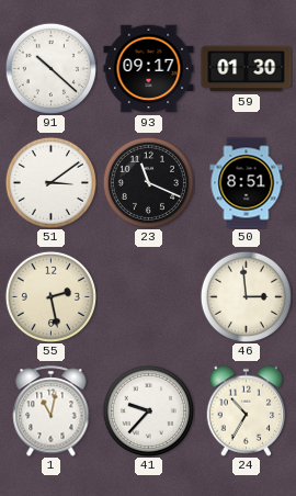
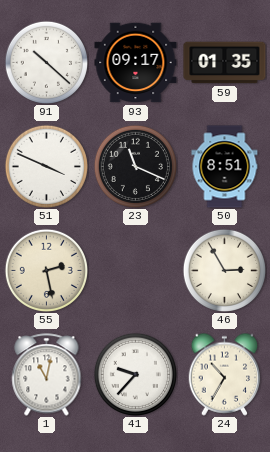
59: 01:30 -> 01:35
51: 3:09 -> 3:49
46: 2:59 -> 2:55
